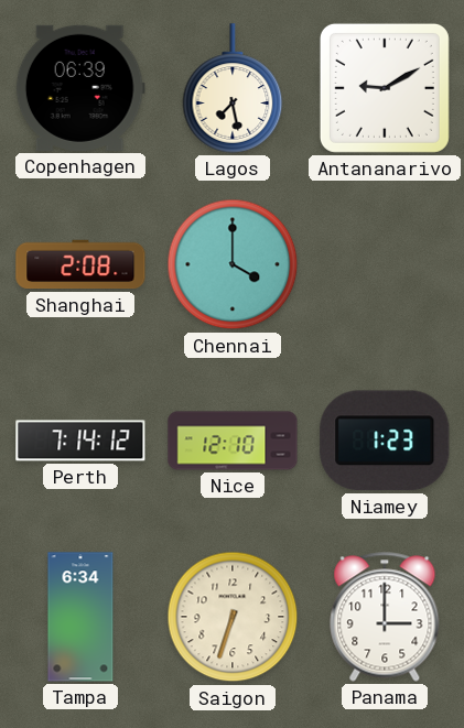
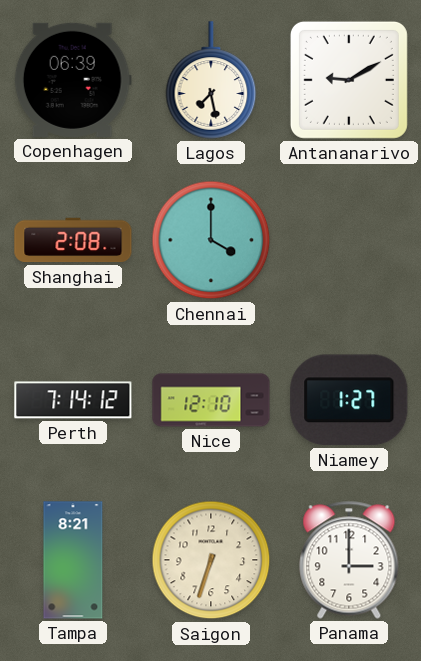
Niamey: 1:23 -> 1:27
Tampa: 6:34 -> 8:21
